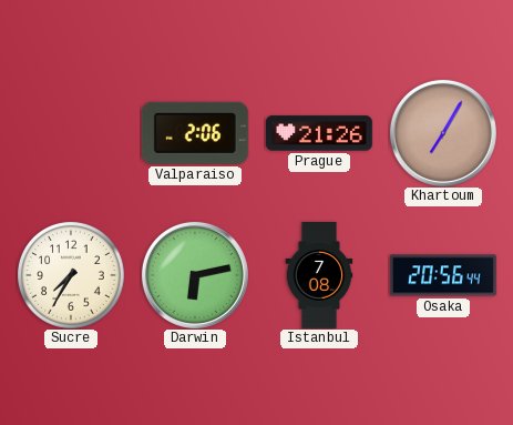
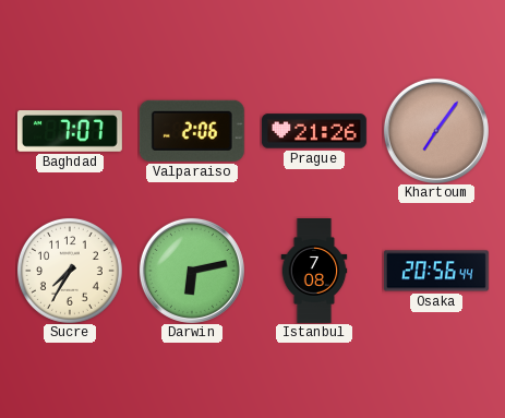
Baghdad: none -> 7:07
Khartoum: 7:05 -> 7:06
